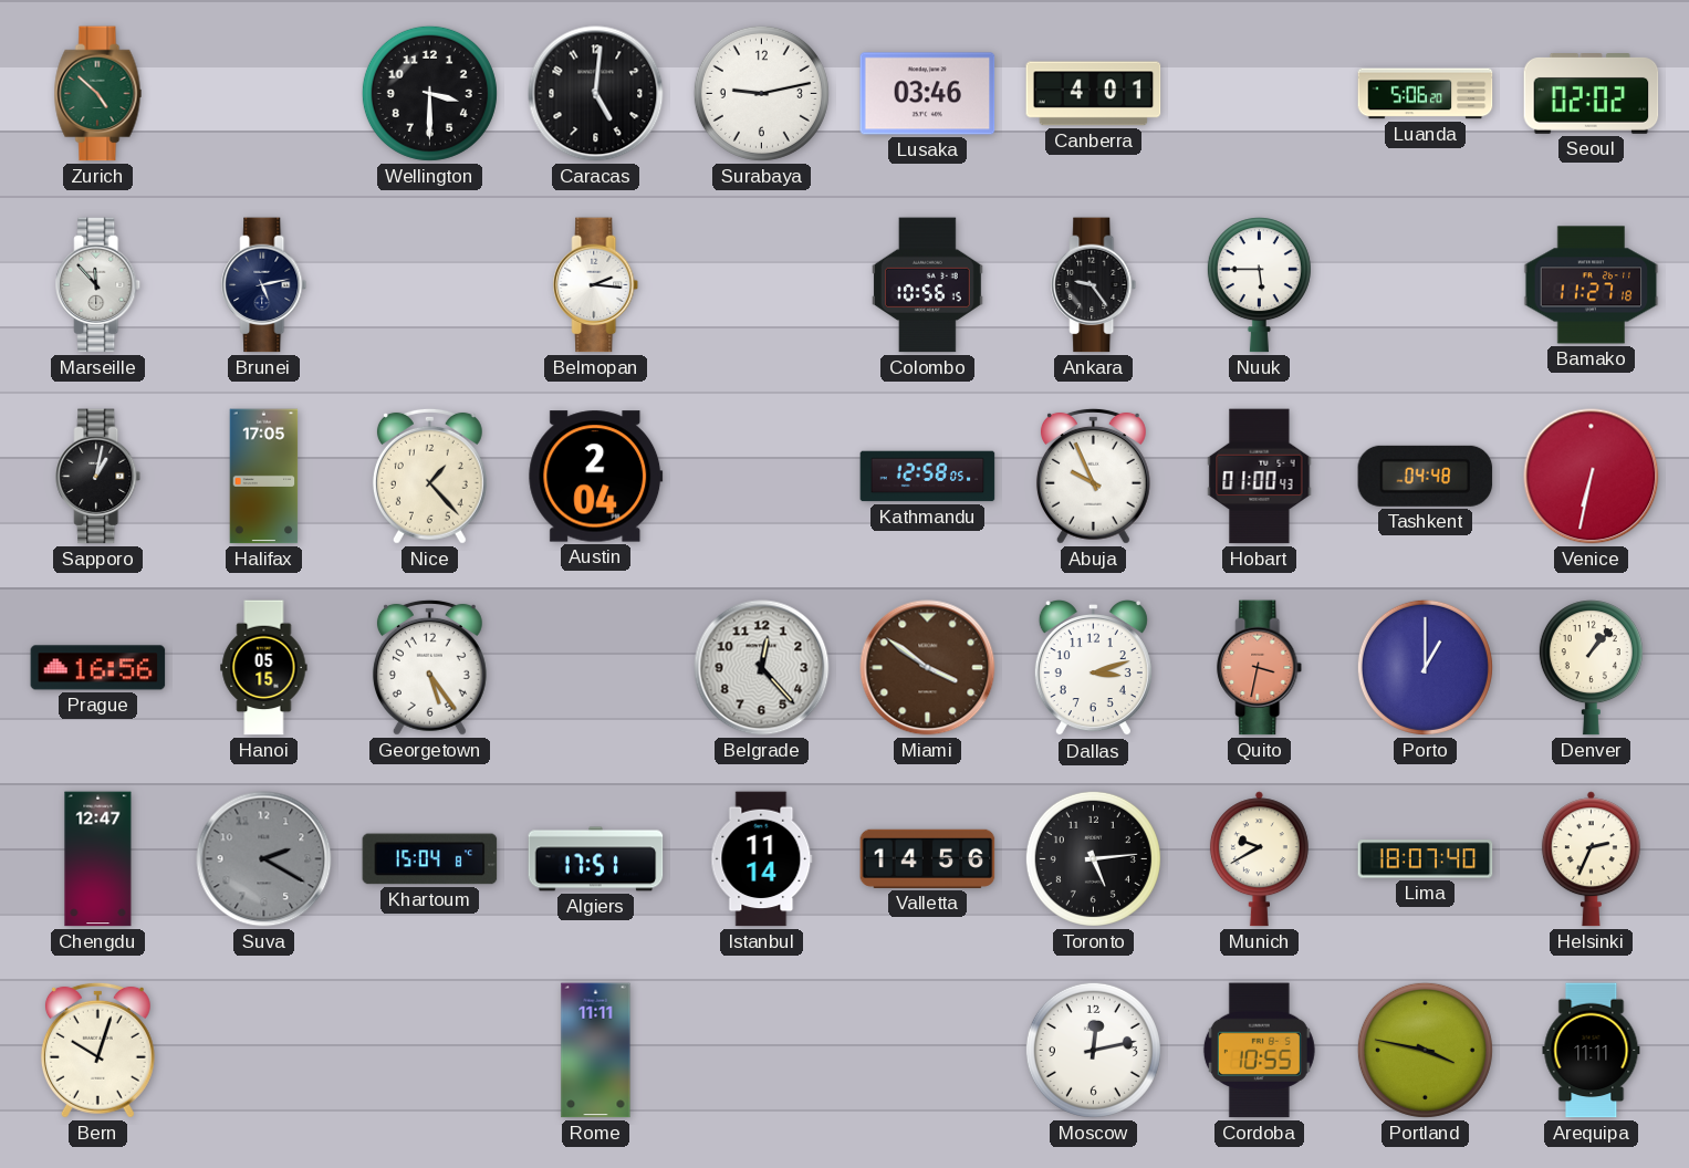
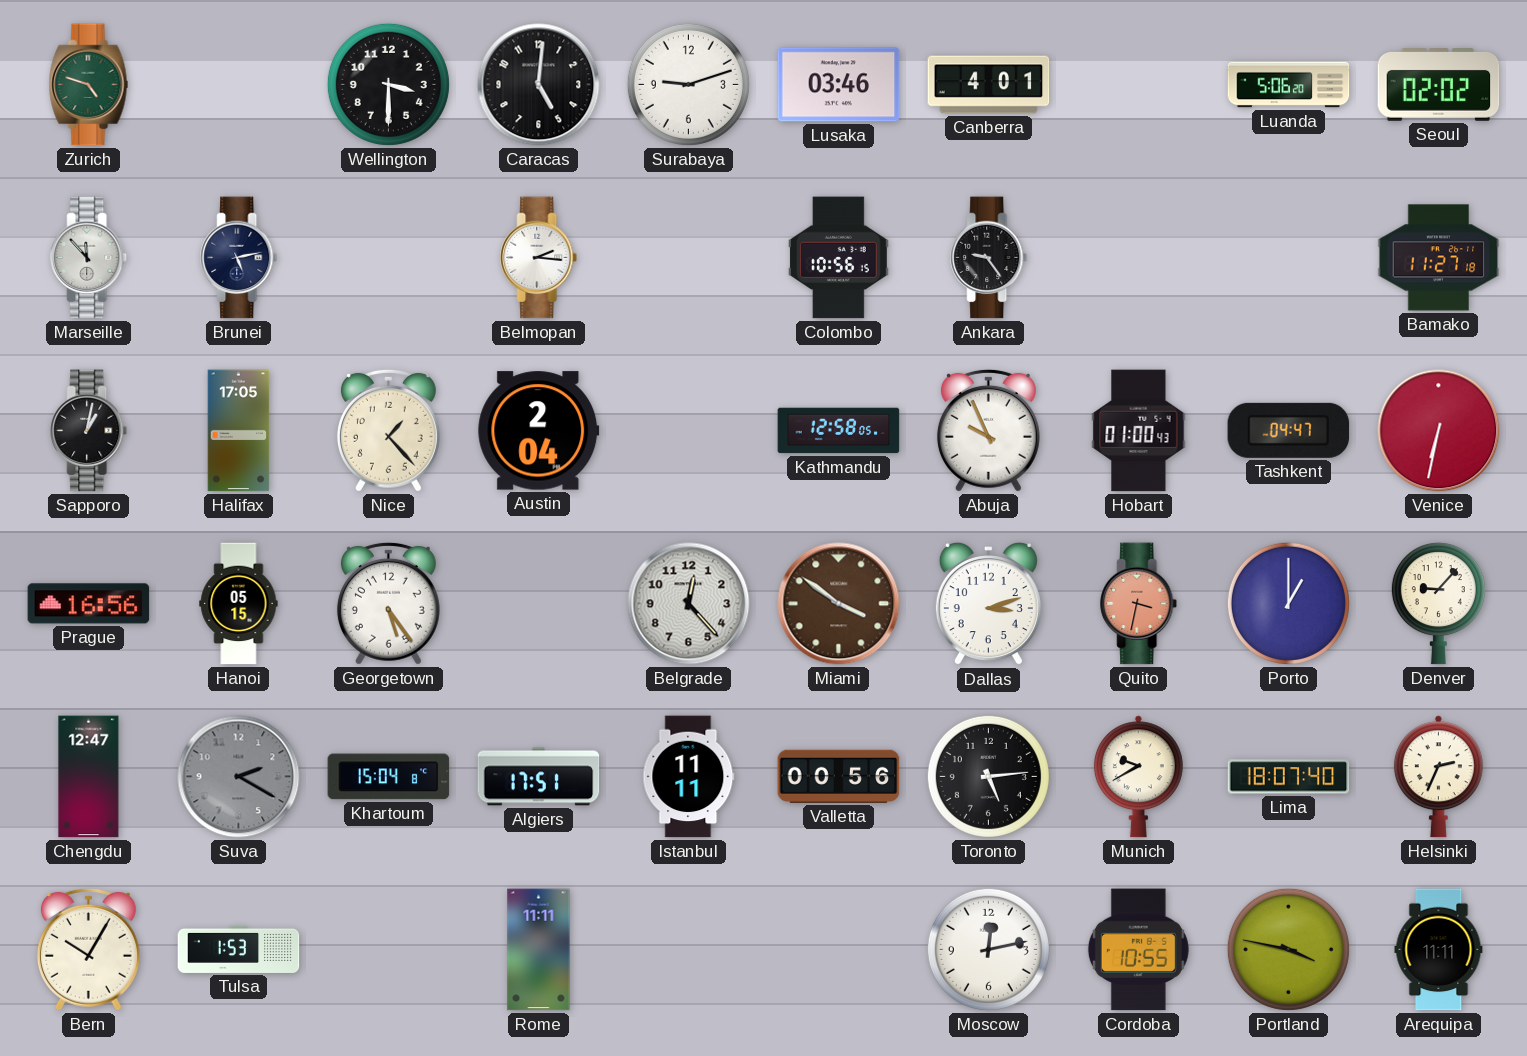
Zurich: 4:52 -> 4:48
Surabaya: 9:13 -> 9:12
Nuuk: 5:45 -> none
Tashkent: 04:48 -> 04:47
Denver: 1:07 -> 9:07
Istanbul: 11:14 -> 11:11
Valletta: 14:56 -> 00:56
Bern: 10:03 -> 10:05
Tulsa: none -> 1:53
